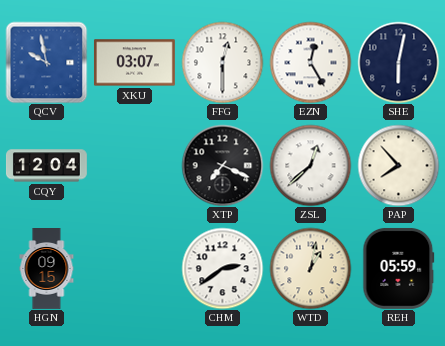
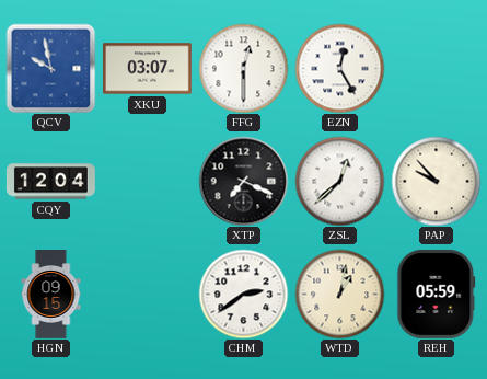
SHE: 6:02 -> none
PAP: 7:53 -> 9:53
